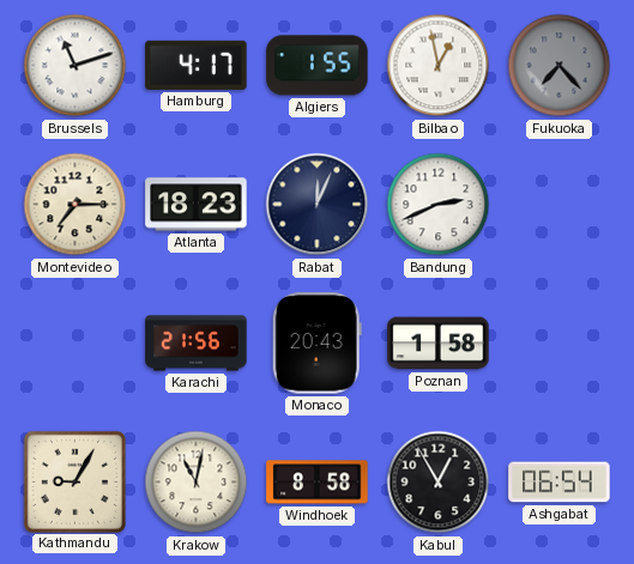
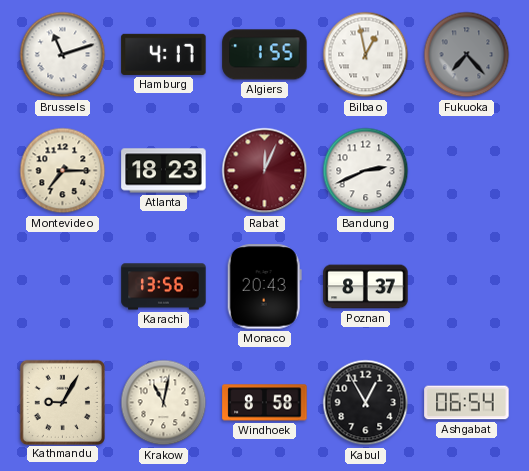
Rabat dial: navy -> burgundy
Karachi: 21:56 -> 13:56
Poznan: 1:58 -> 8:37
